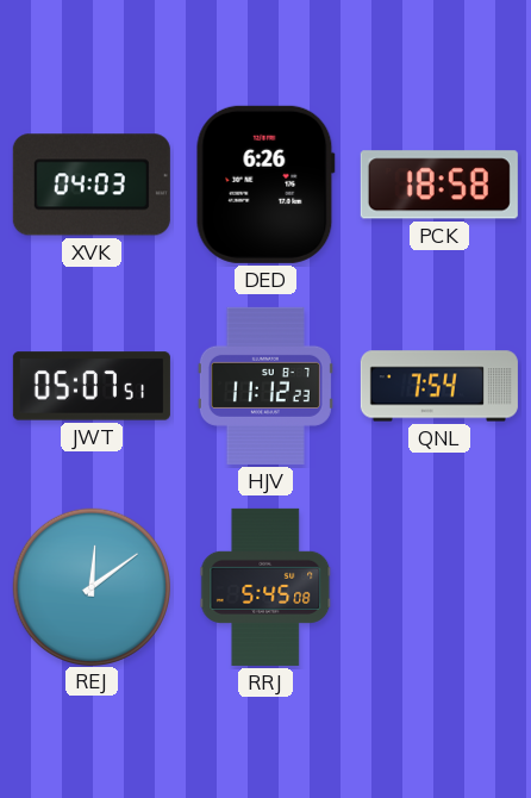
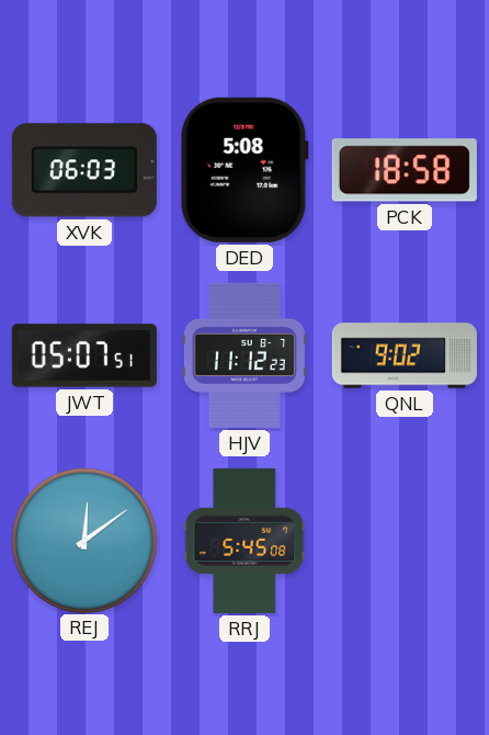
XVK: 04:03 -> 06:03
DED: 6:26 -> 5:08
QNL: 7:54 -> 9:02
